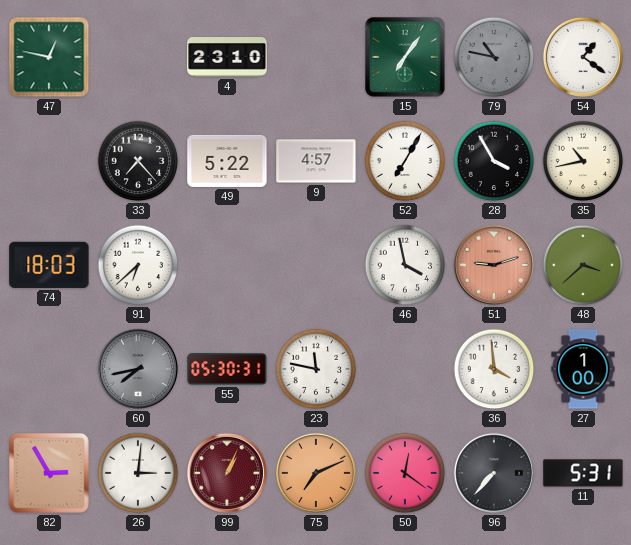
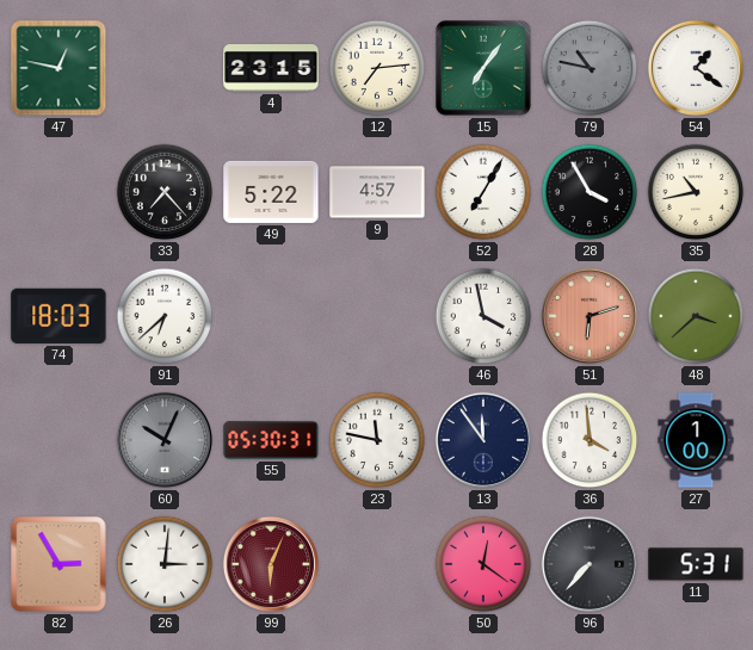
4: 23:10 -> 23:15
12: none -> 7:14
51: 9:12 -> 6:12
60: 7:43 -> 10:04
13: none -> 11:54
99: 1:04 -> 6:04
75: 7:11 -> none
